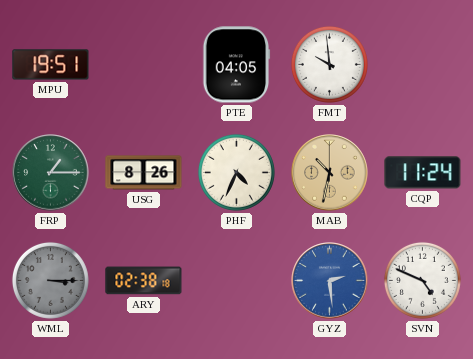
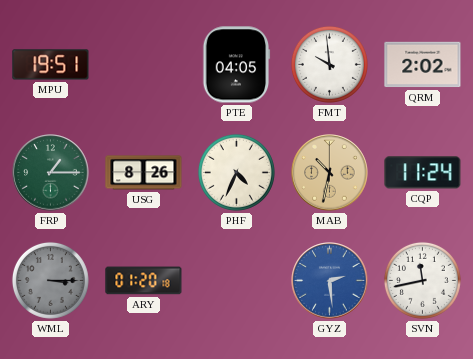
QRM: none -> 2:02
ARY: 02:38 -> 01:20
SVN: 4:49 -> 11:43
